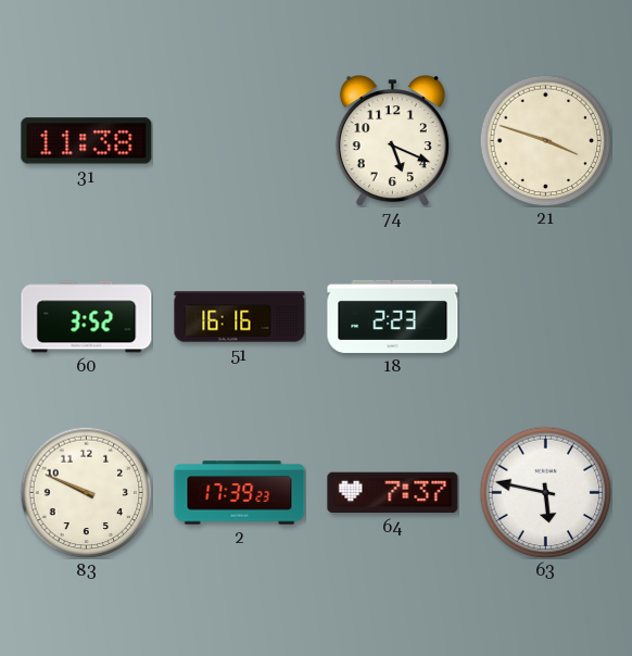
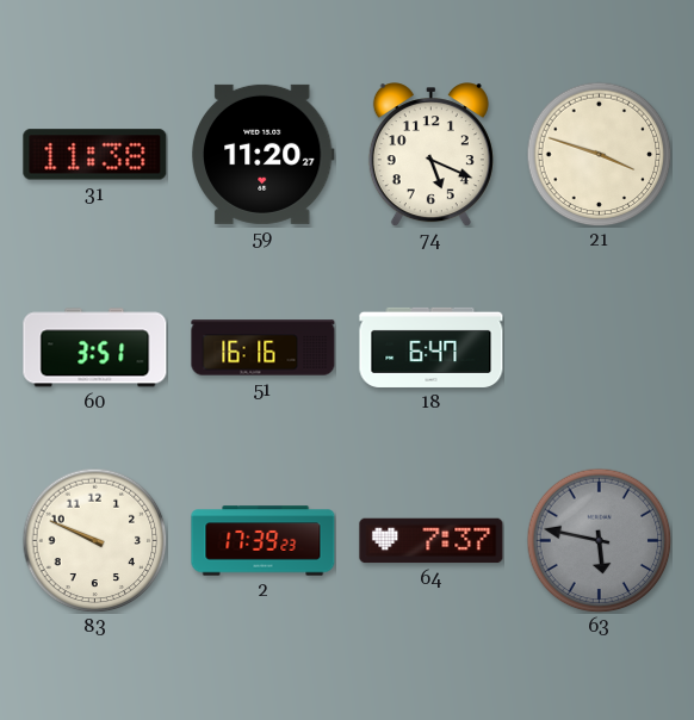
59: none -> 11:20
60: 3:52 -> 3:51
18: 2:23 -> 6:47
63 dial: white -> grey
